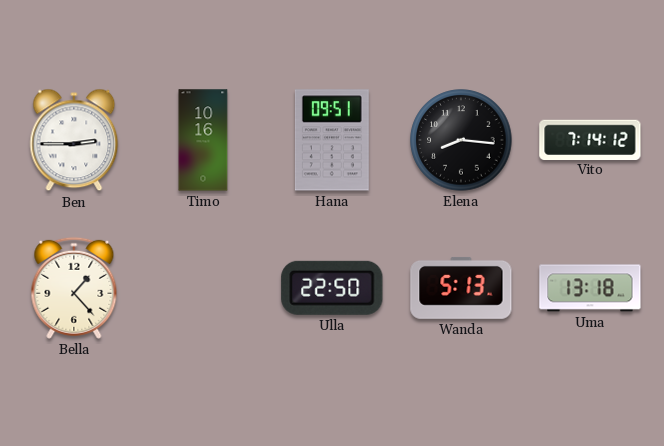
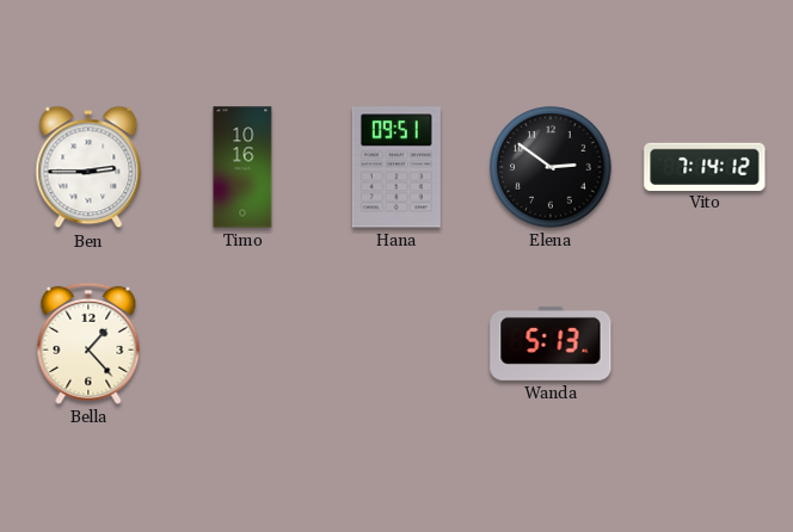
Elena: 8:16 -> 2:51
Ulla: 22:50 -> none
Uma: 13:18 -> none
